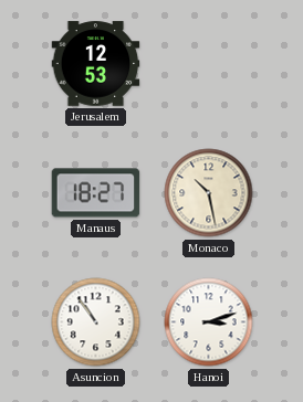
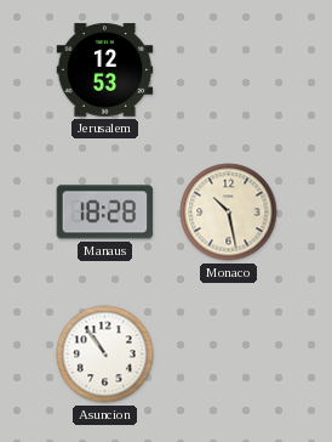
Manaus: 18:27 -> 18:28
Hanoi: 3:12 -> none
